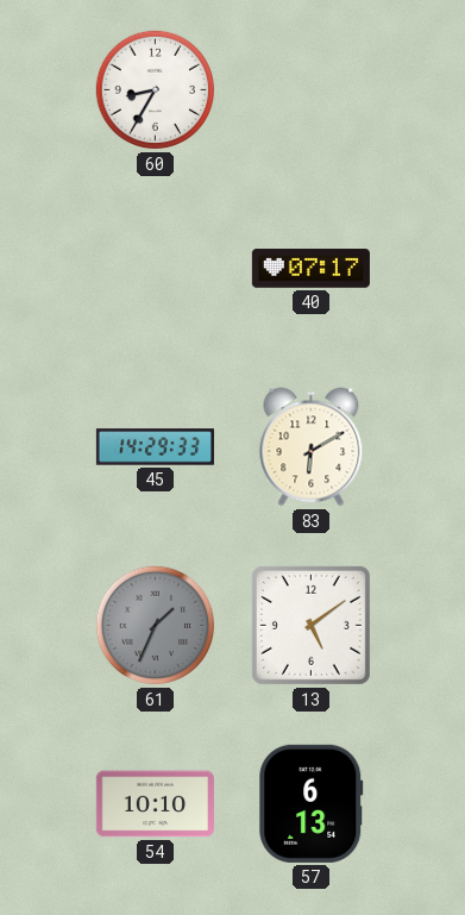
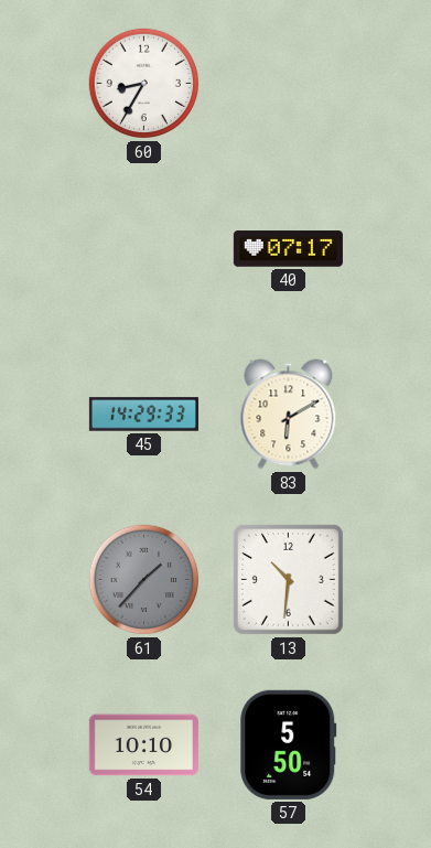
61: 1:34 -> 1:37
13: 5:09 -> 10:31
57: 6:13 -> 5:50
